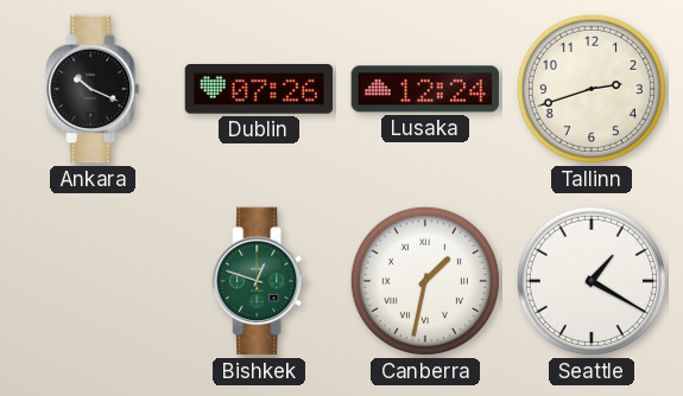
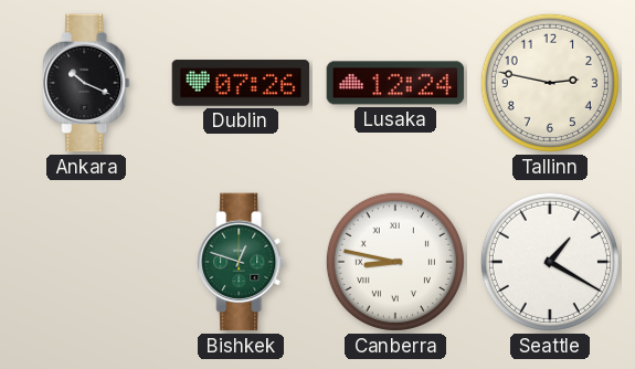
Tallinn: 2:42 -> 2:47
Canberra: 1:32 -> 8:47
